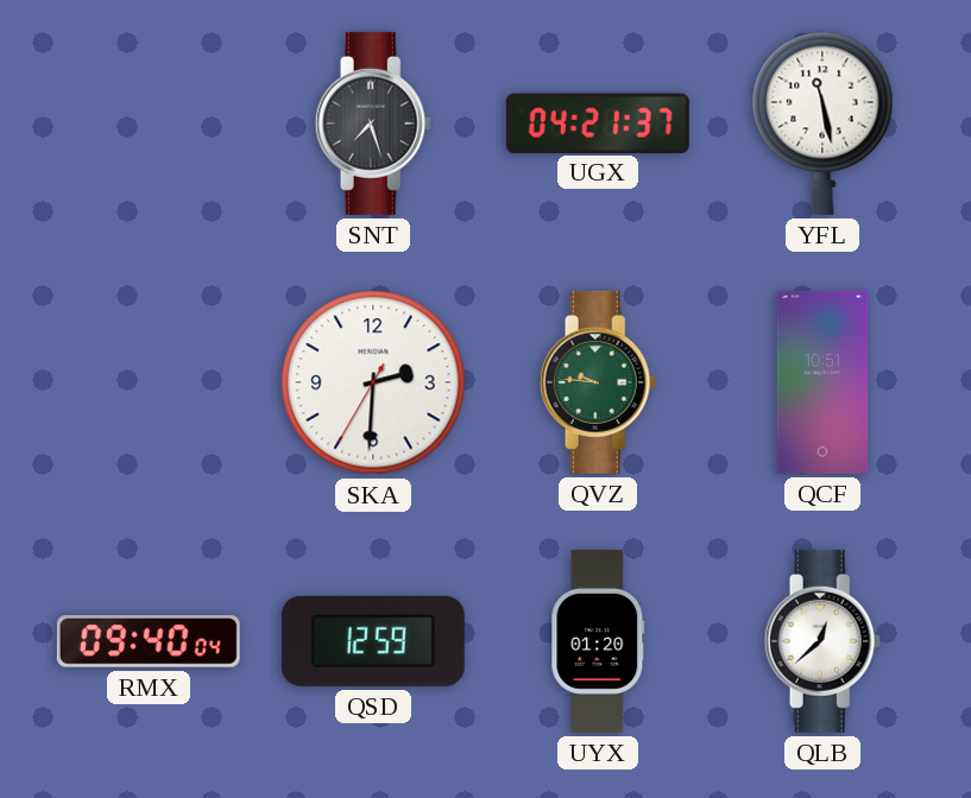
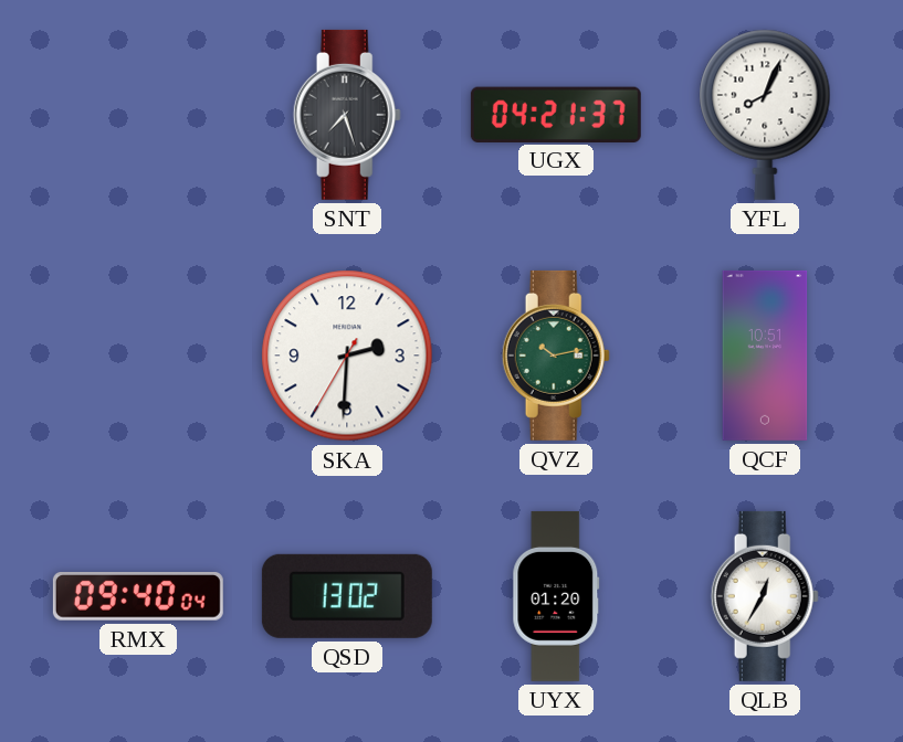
YFL: 11:28 -> 8:04
QVZ: 9:46 -> 10:13
QSD: 12:59 -> 13:02
QLB: 12:38 -> 12:35
